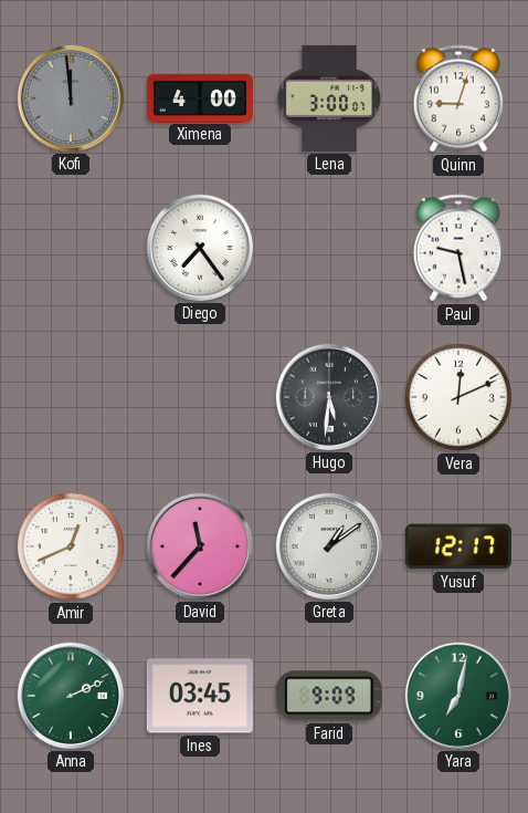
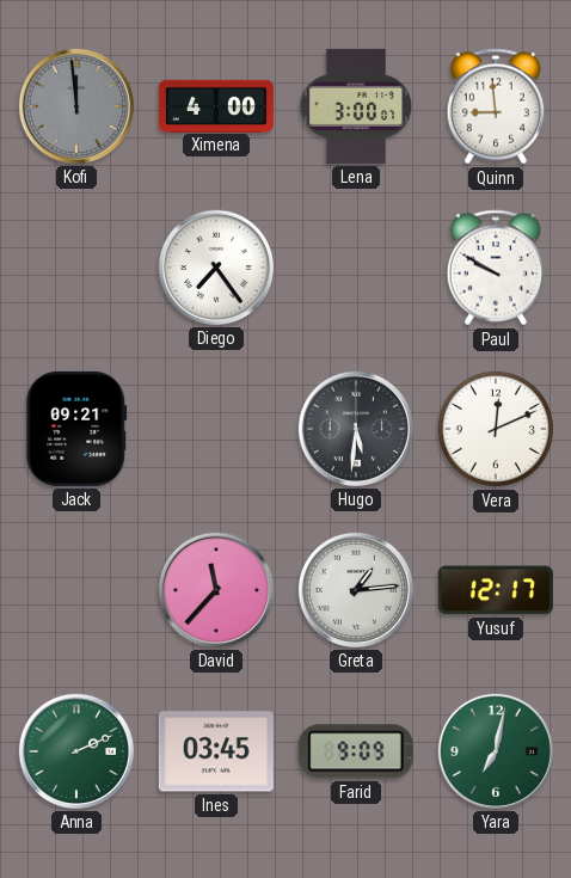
Quinn: 9:03 -> 8:59
Paul: 9:28 -> 9:50
Jack: none -> 09:21
Amir: 12:41 -> none
Greta: 1:09 -> 1:14
